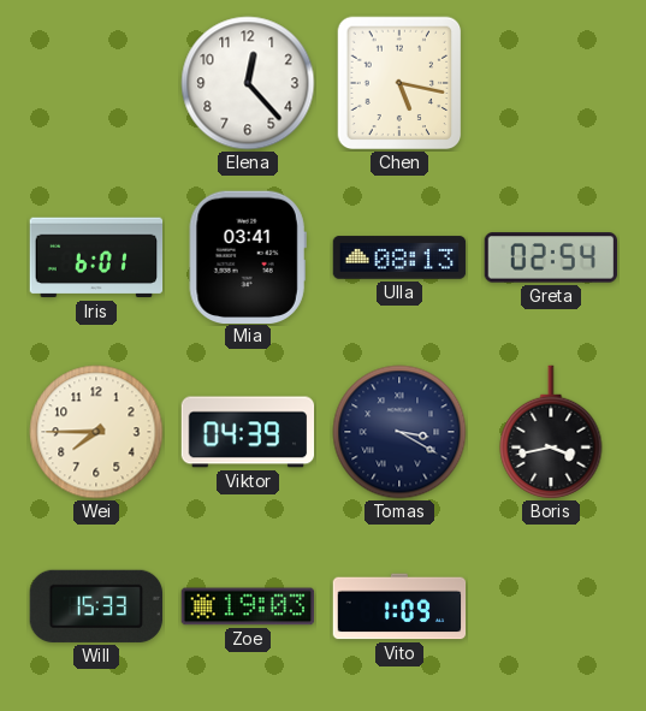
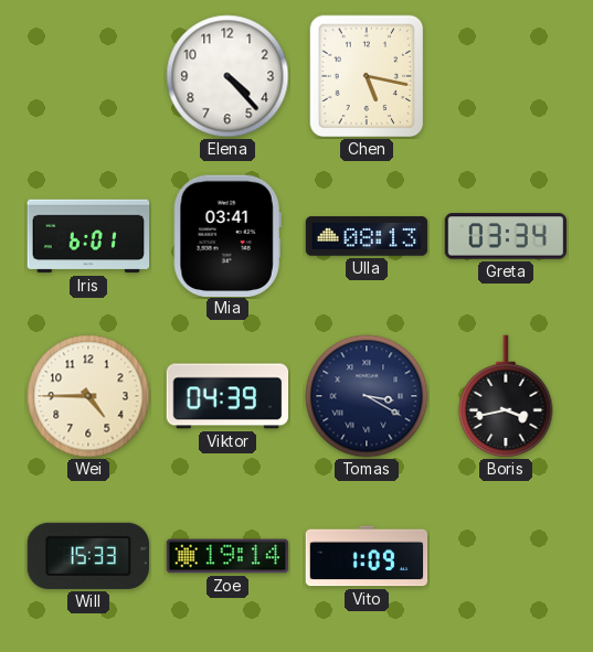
Elena: 12:23 -> 4:23
Greta: 02:54 -> 03:34
Wei: 7:45 -> 4:45
Zoe: 19:03 -> 19:14
